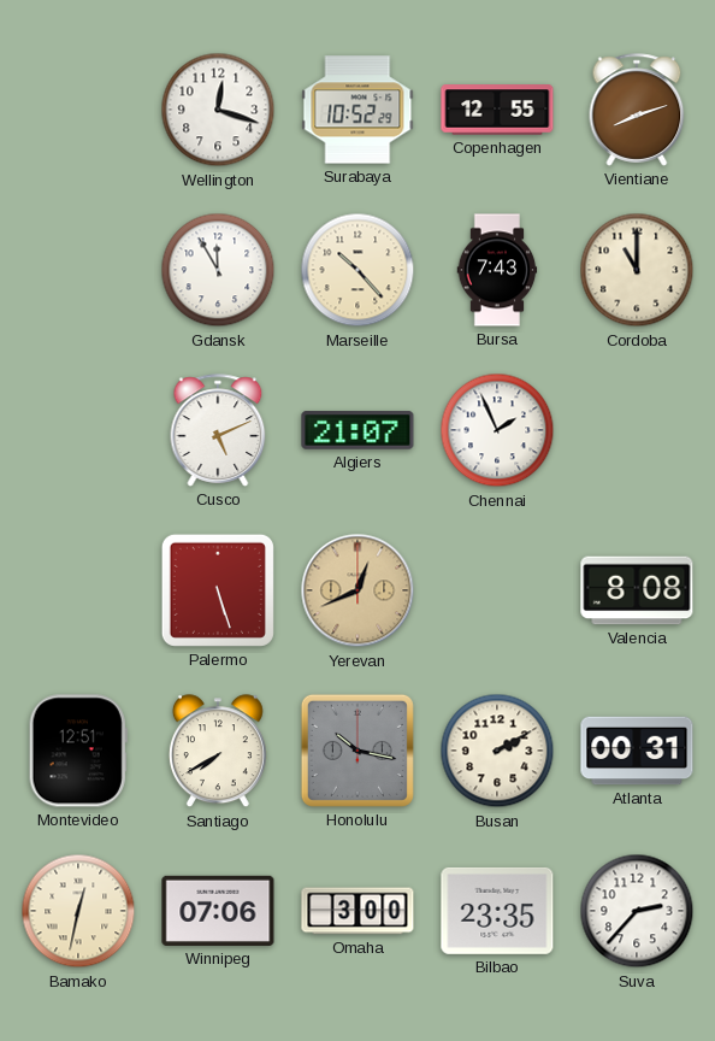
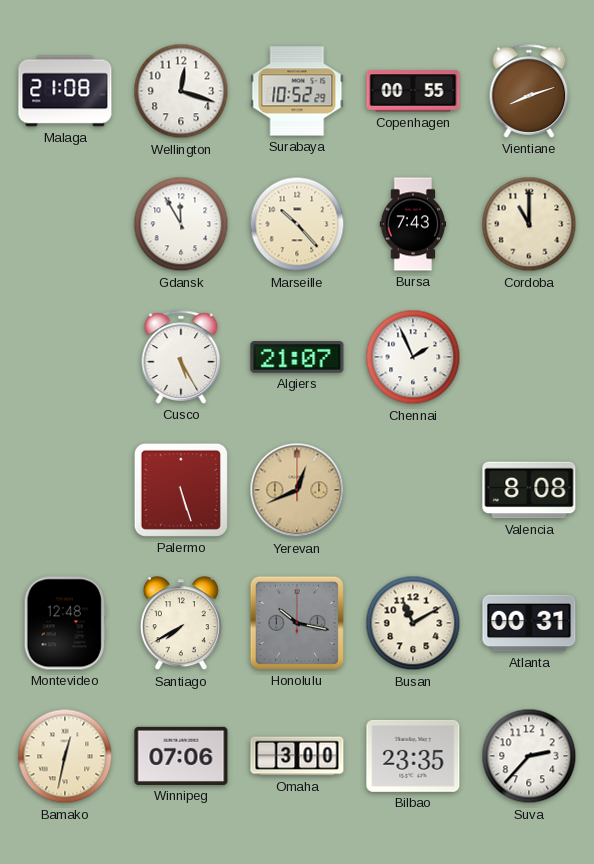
Malaga: none -> 21:08
Copenhagen: 12:55 -> 00:55
Cusco: 5:11 -> 5:25
Montevideo: 12:51 -> 12:48
Busan: 2:10 -> 11:10
